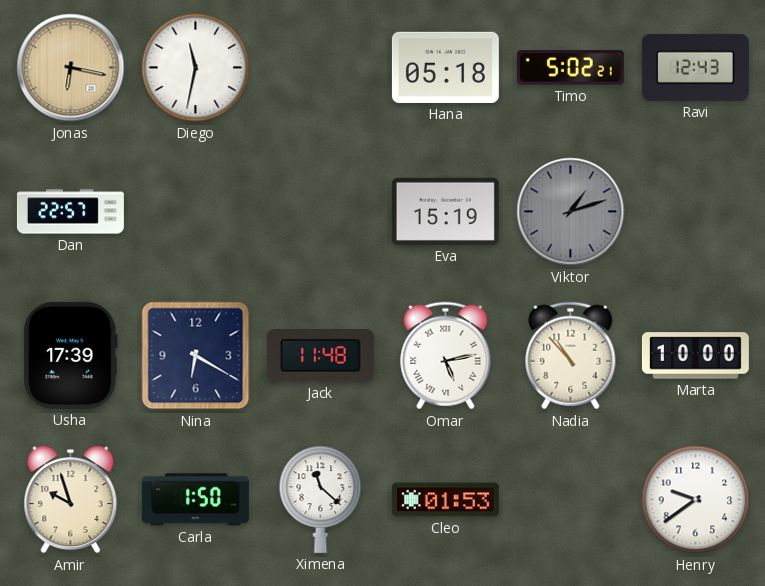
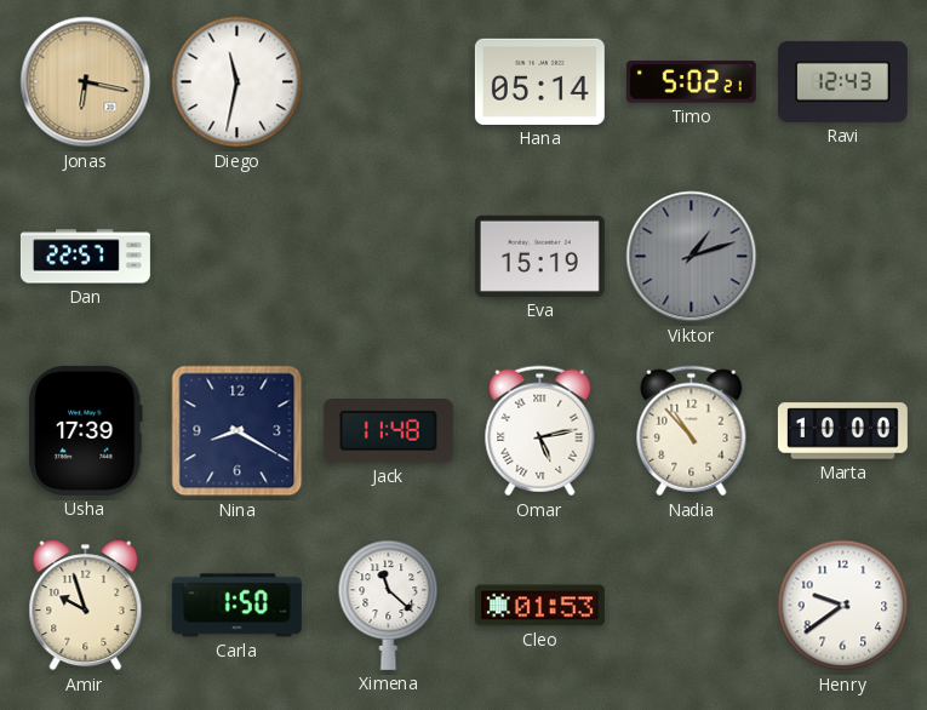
Hana: 05:18 -> 05:14
Nina: 6:20 -> 8:20
